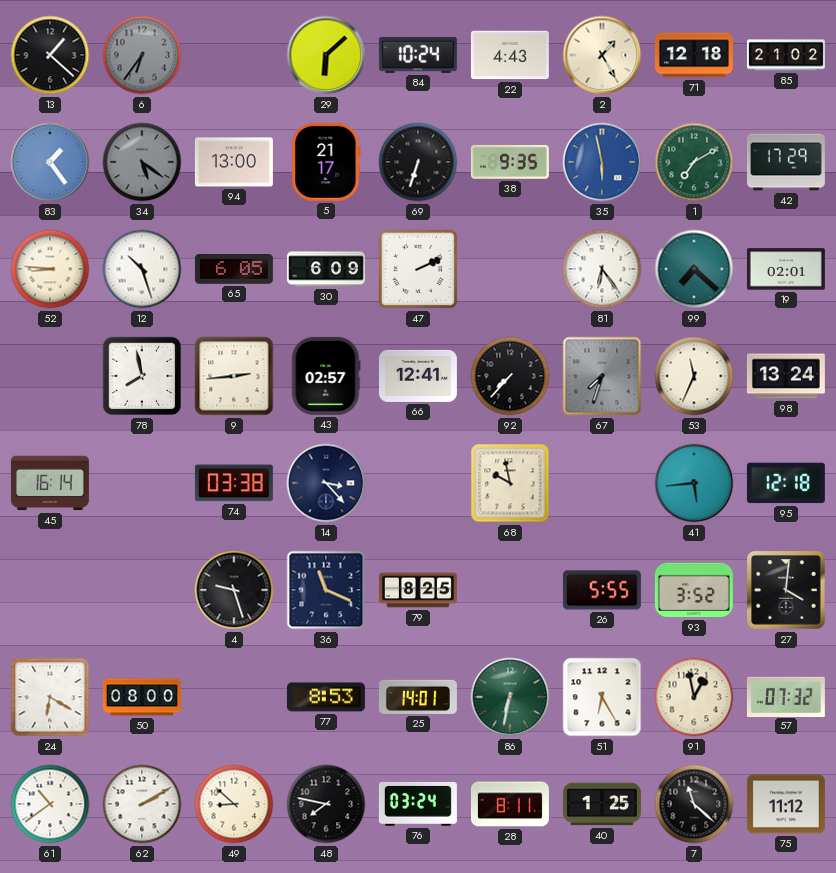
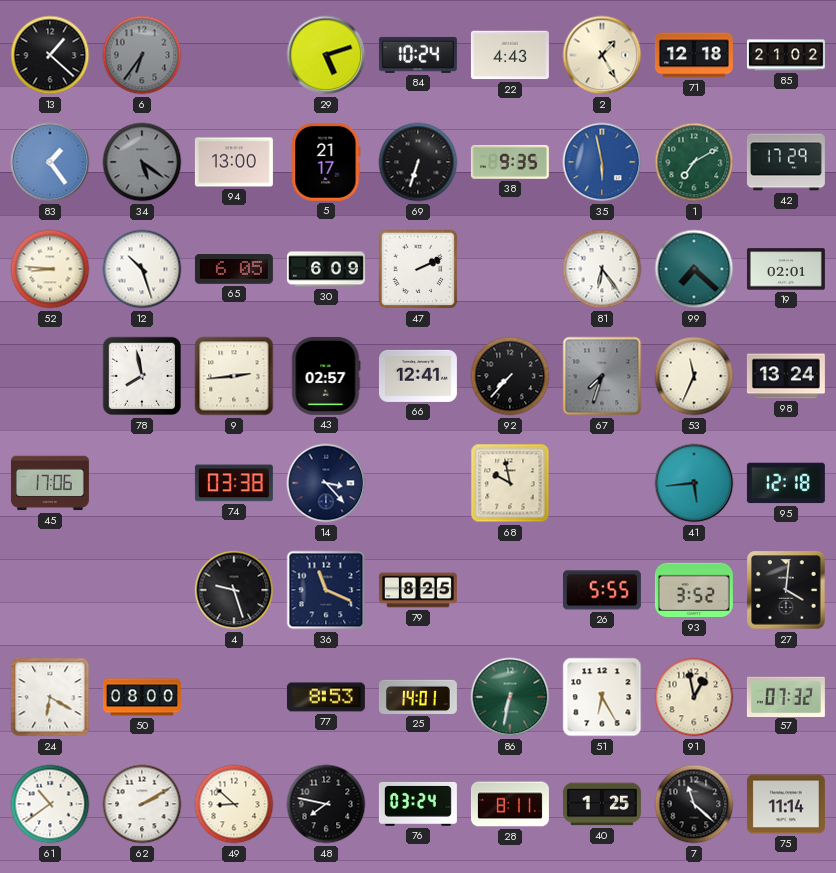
29: 6:08 -> 5:12
45: 16:14 -> 17:06
75: 11:12 -> 11:14
